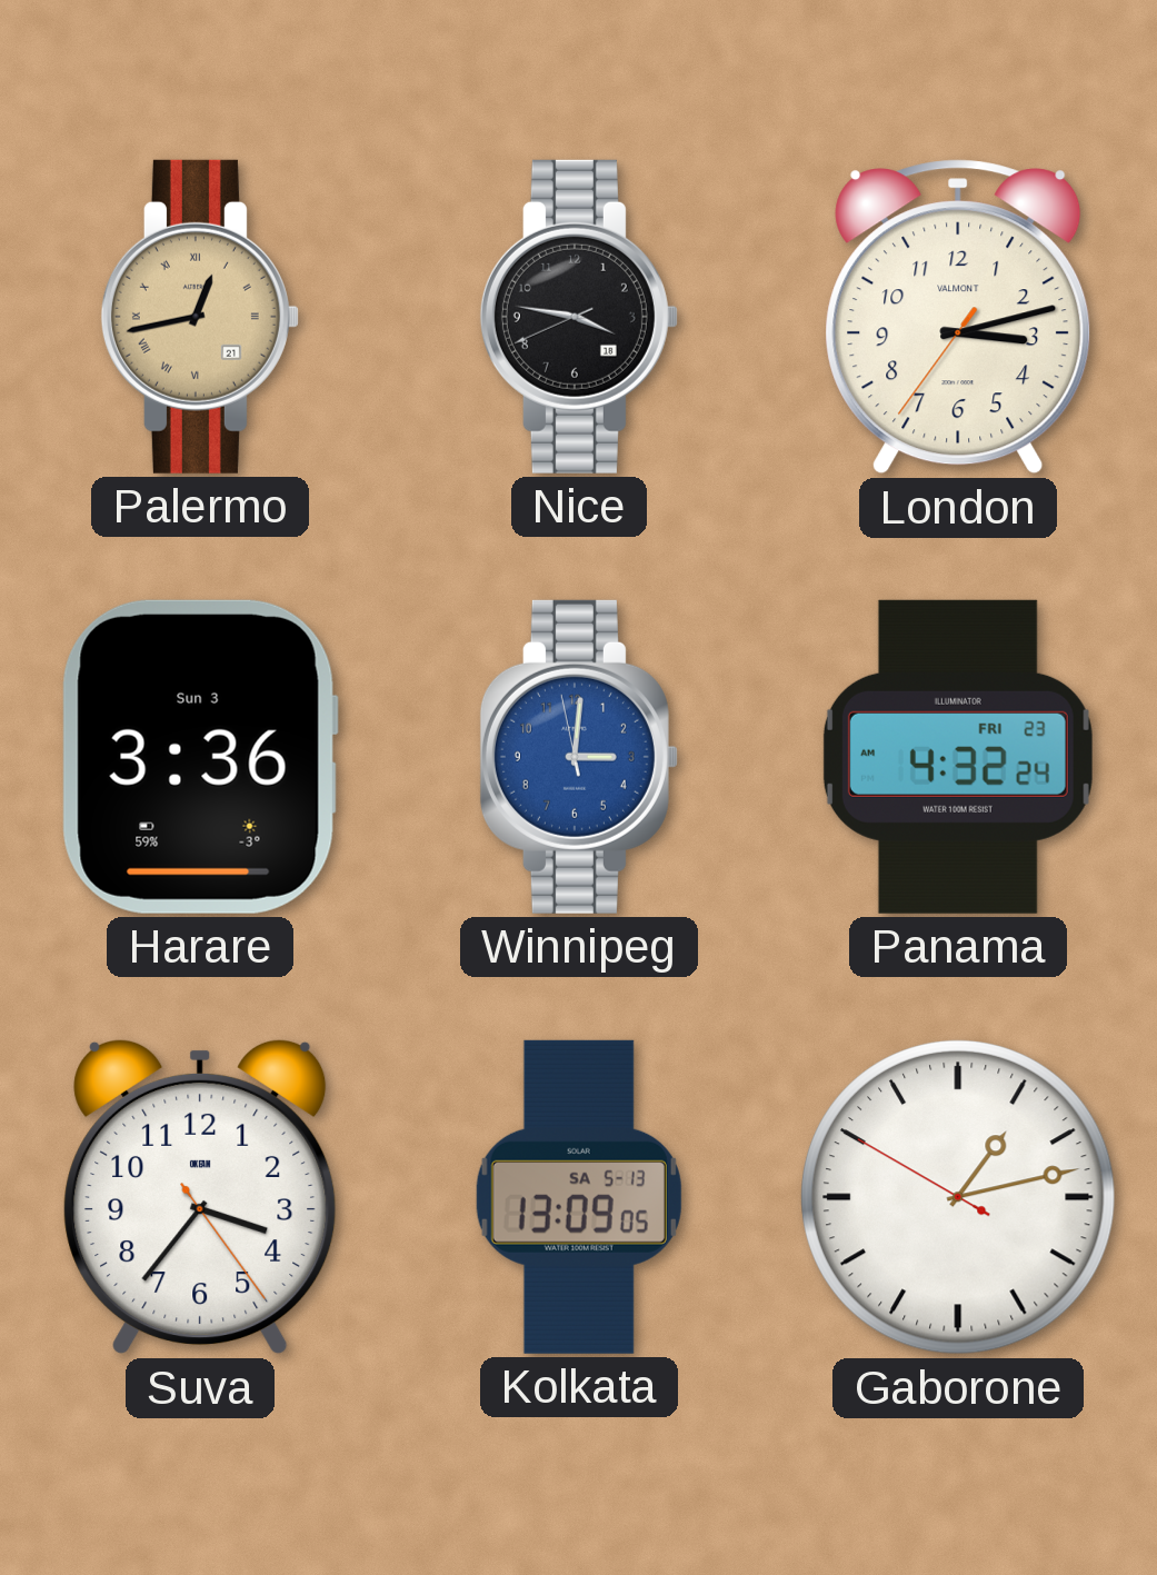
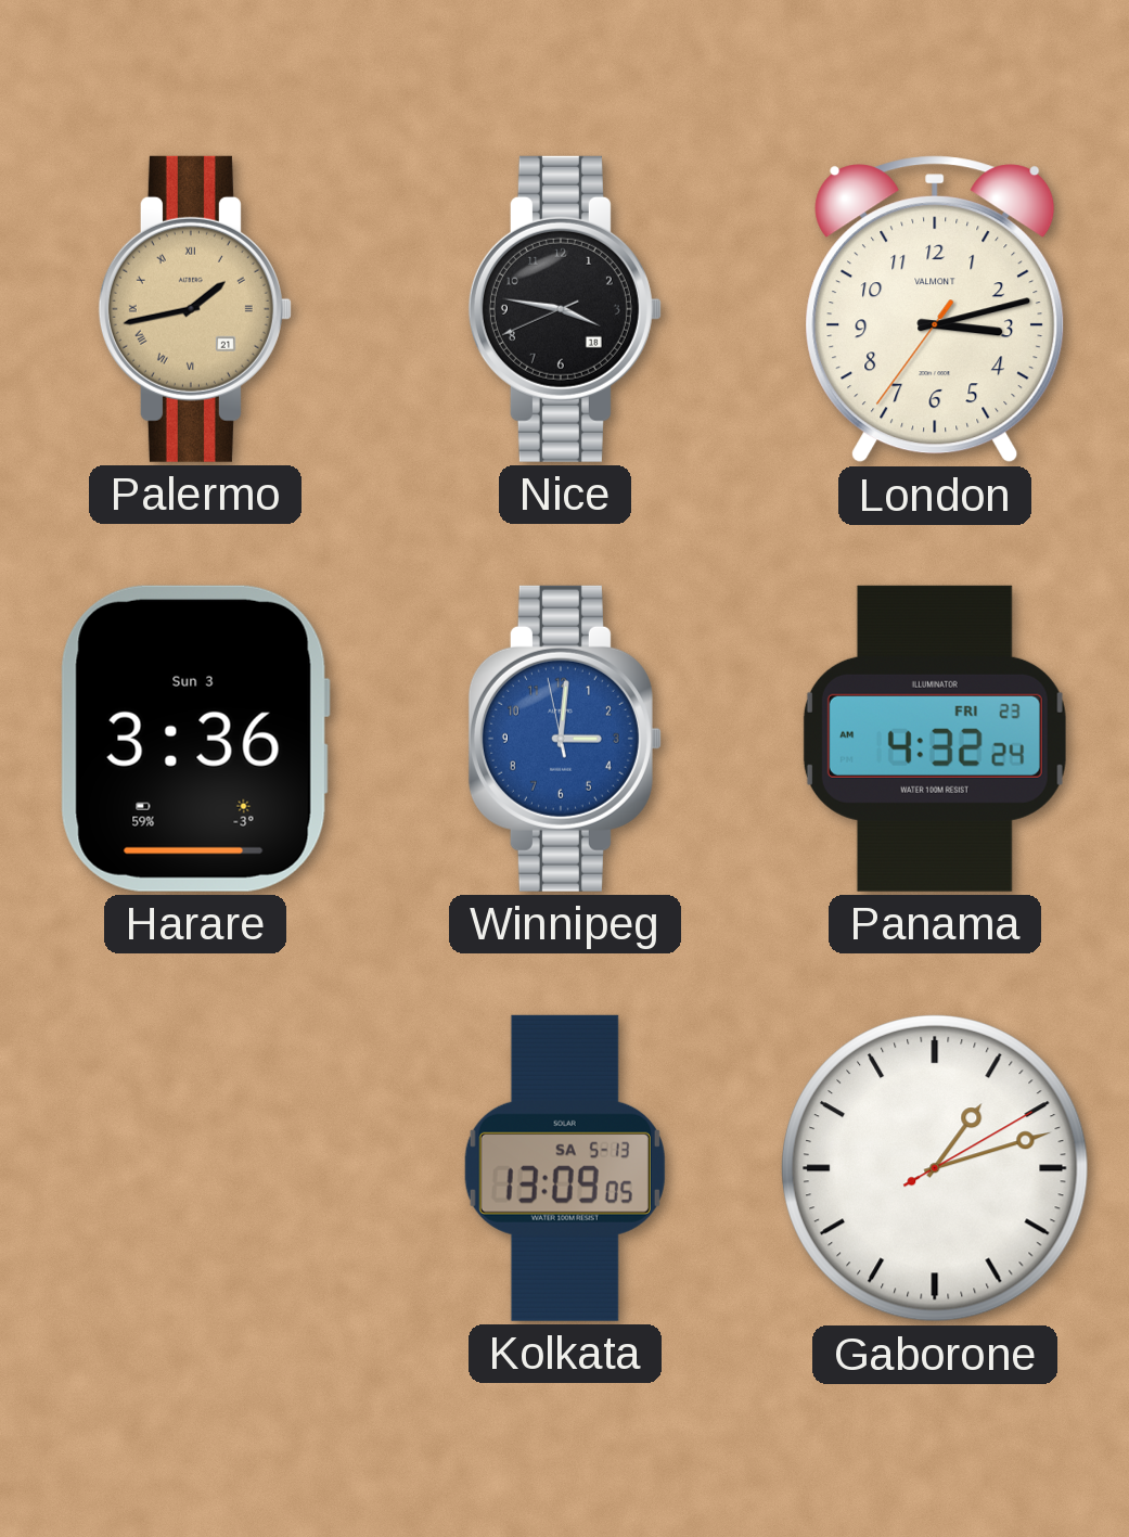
Palermo: 12:43 -> 1:43
Suva: 3:36 -> none
Gaborone: 1:12:50 -> 1:12:10
